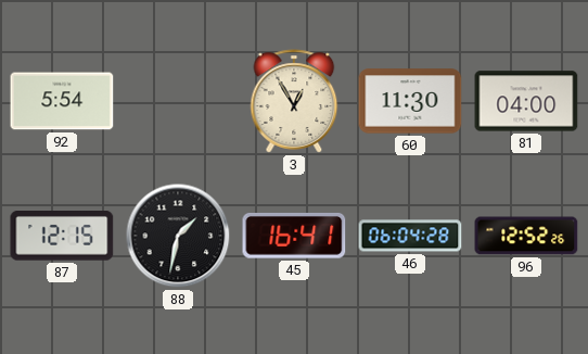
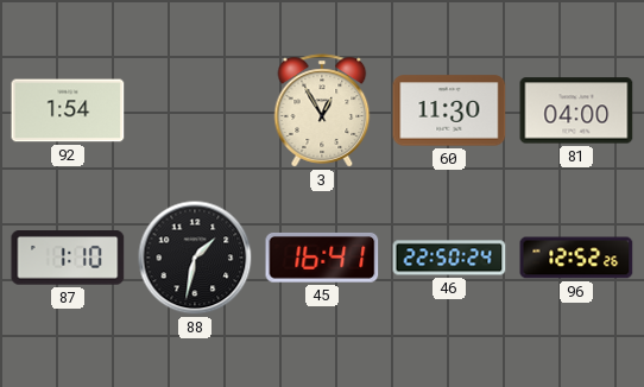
92: 5:54 -> 1:54
87: 12:15 -> 1:10
46: 06:04 -> 22:50
